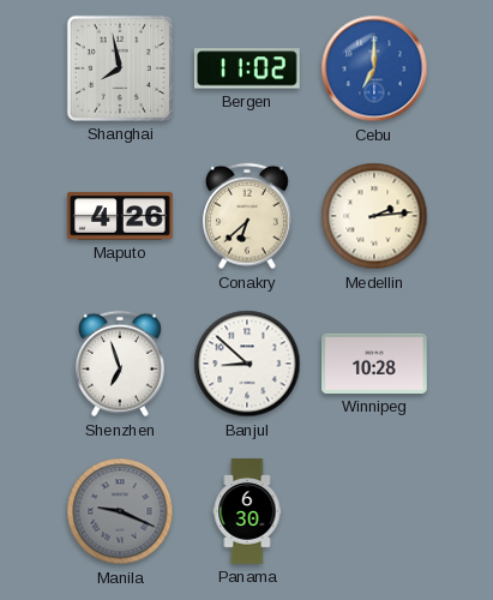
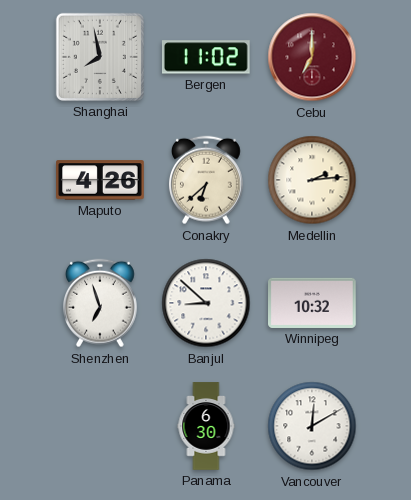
Cebu dial: blue -> burgundy
Winnipeg: 10:28 -> 10:32
Manila: 9:19 -> none
Vancouver: none -> 12:10
